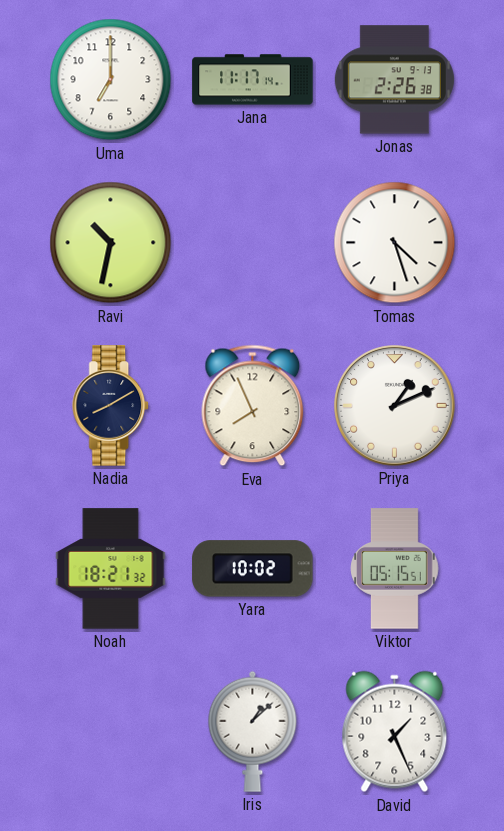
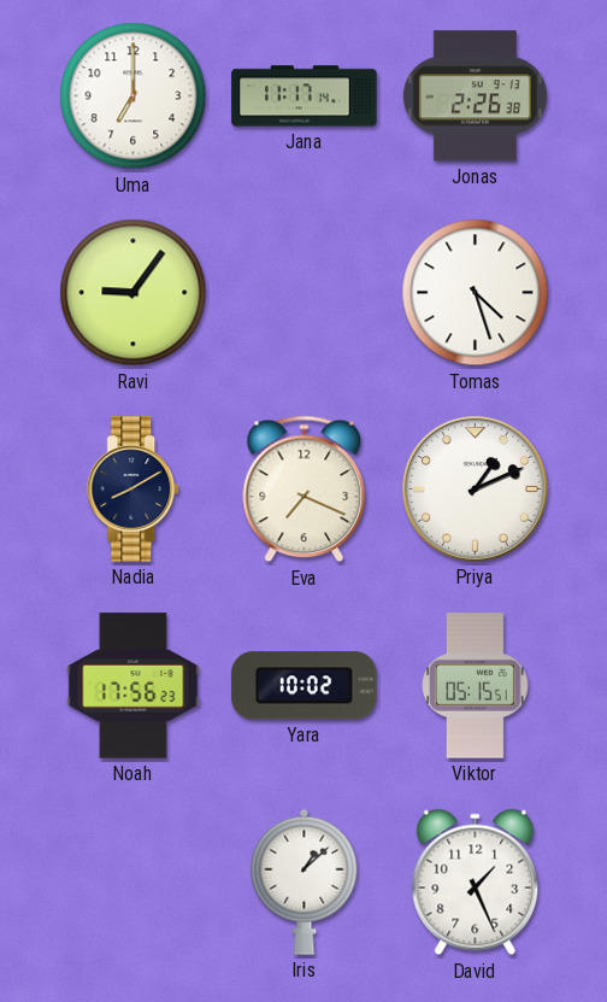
Ravi: 10:32 -> 9:06
Eva: 7:56 -> 7:19
Noah: 18:21 -> 17:56
